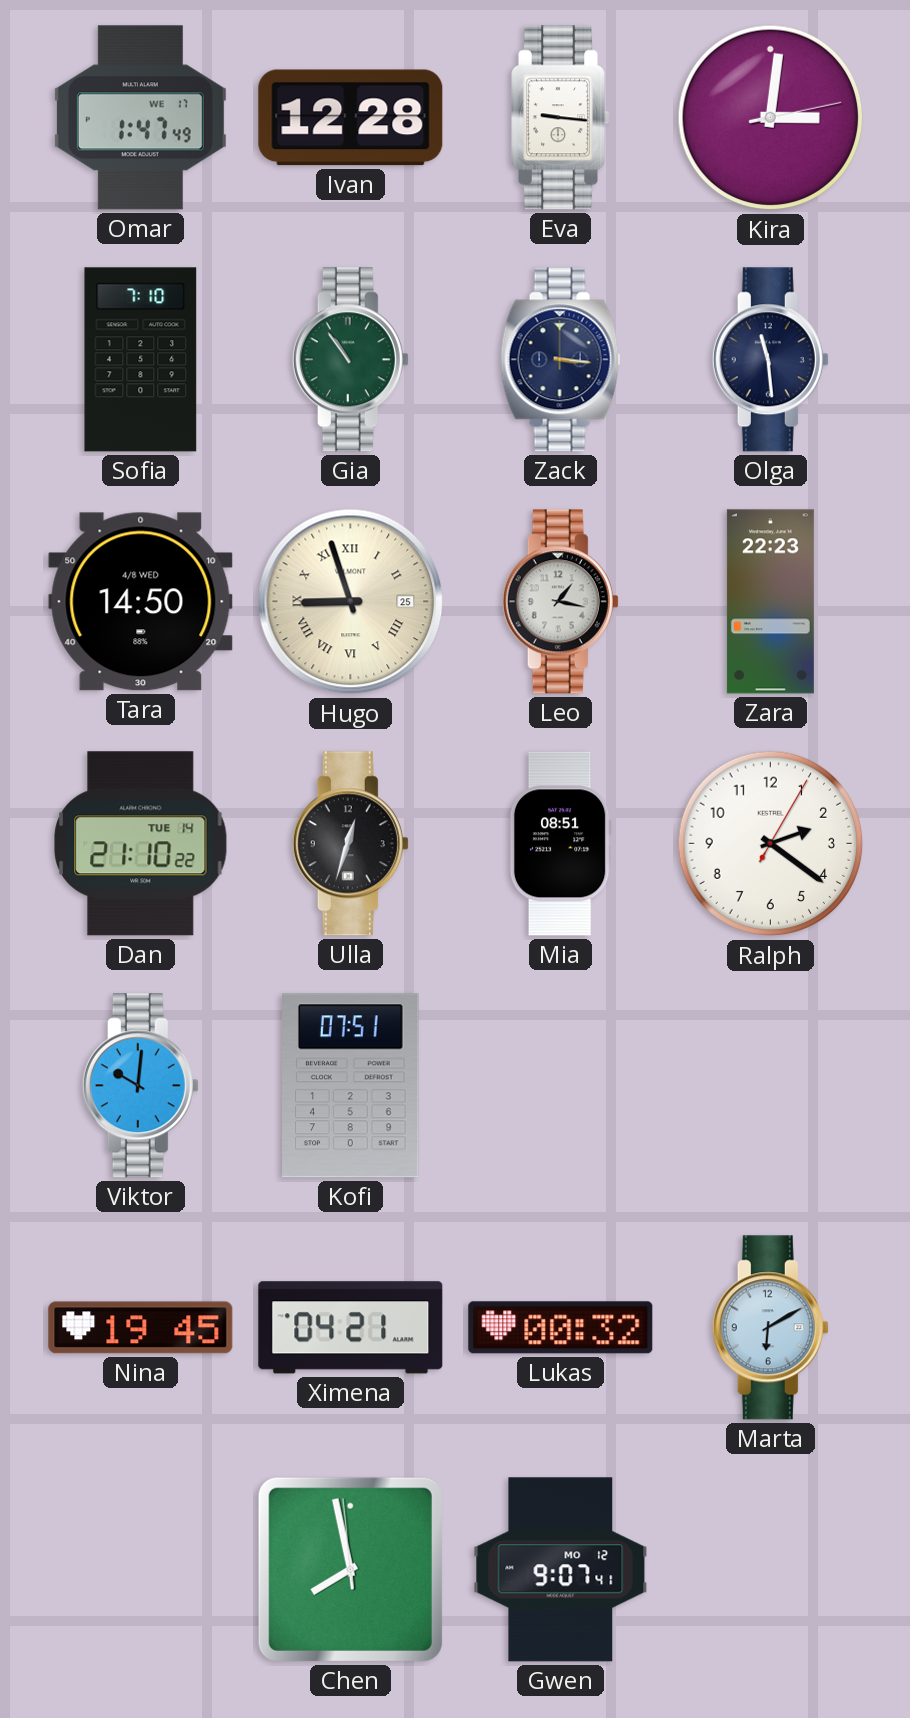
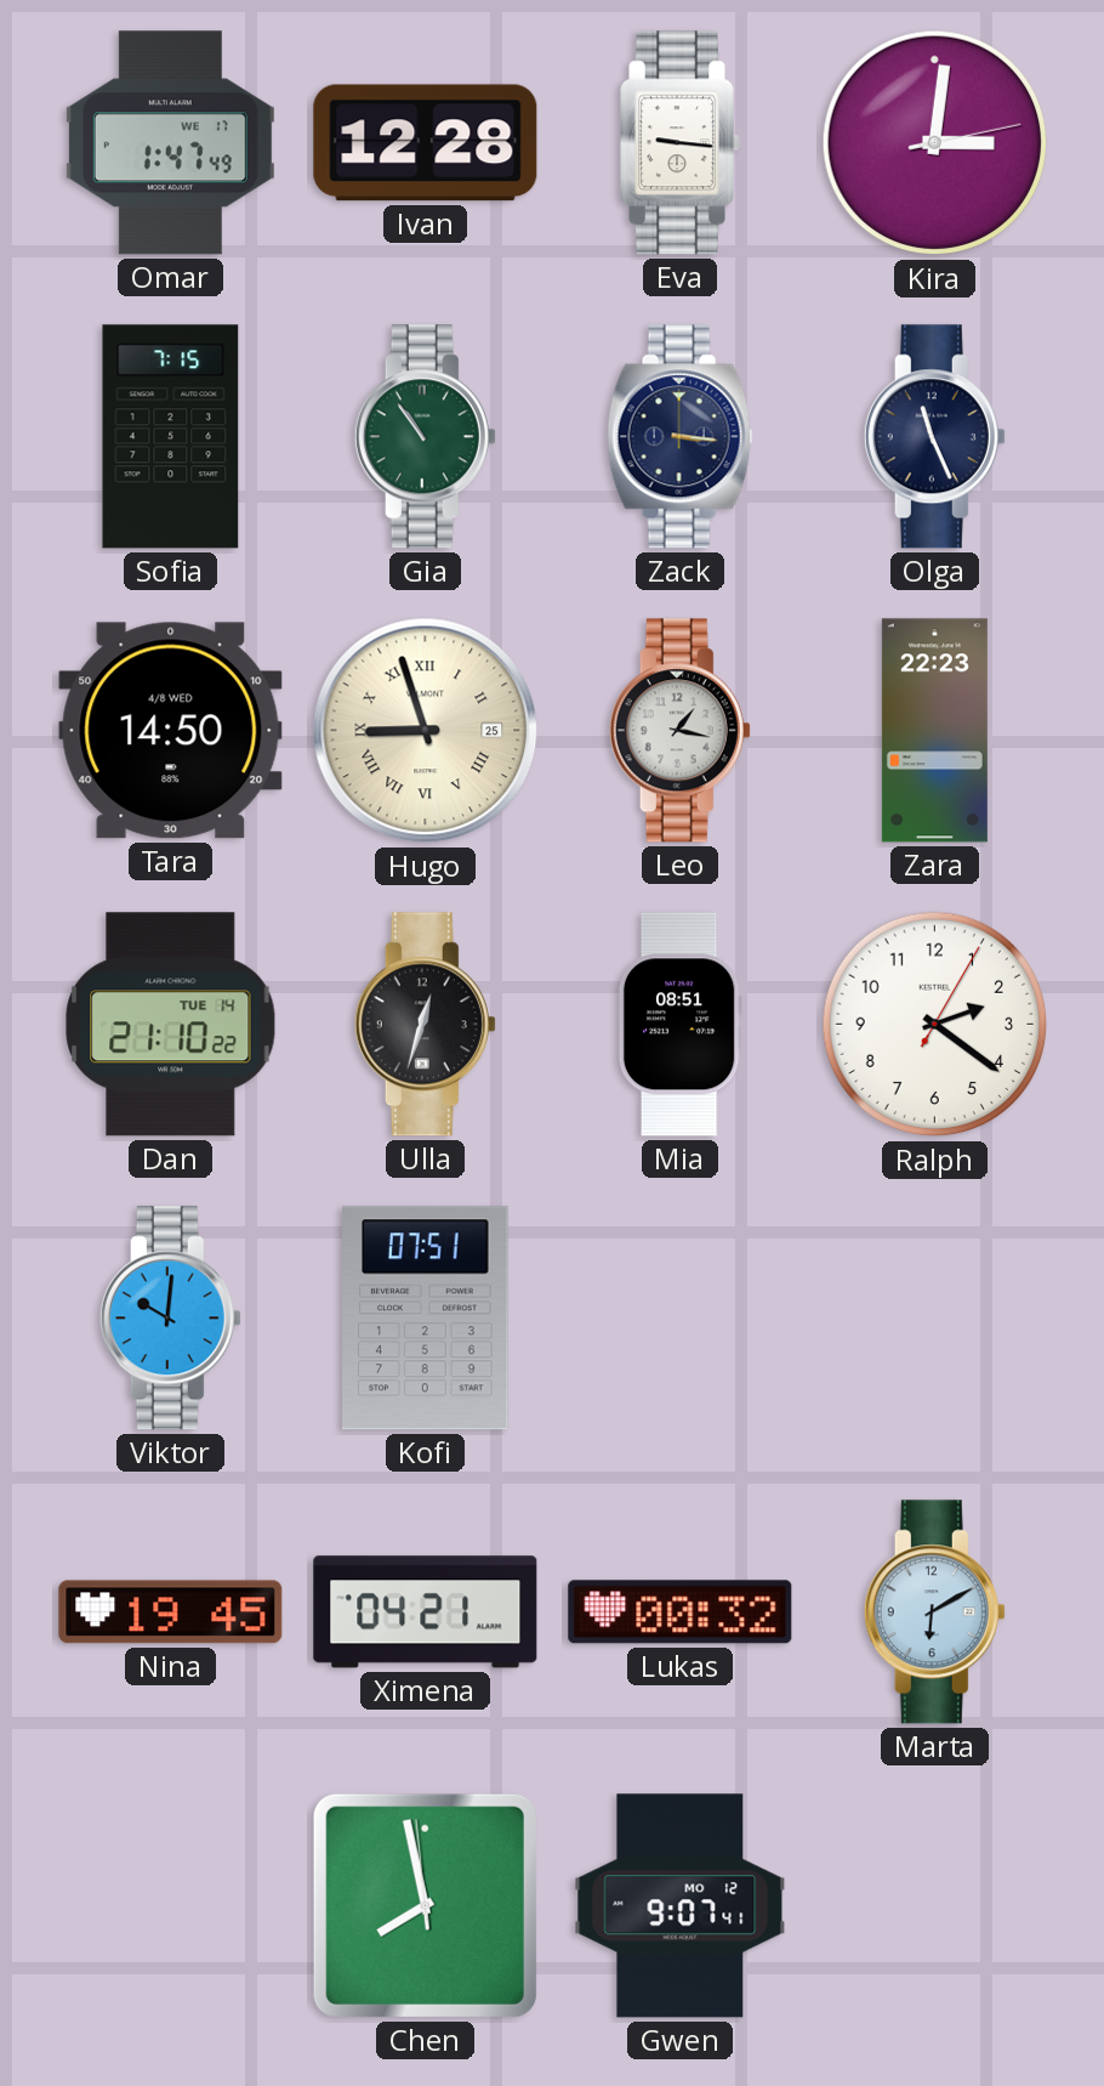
Sofia: 7:10 -> 7:15
Olga: 11:29 -> 11:26
